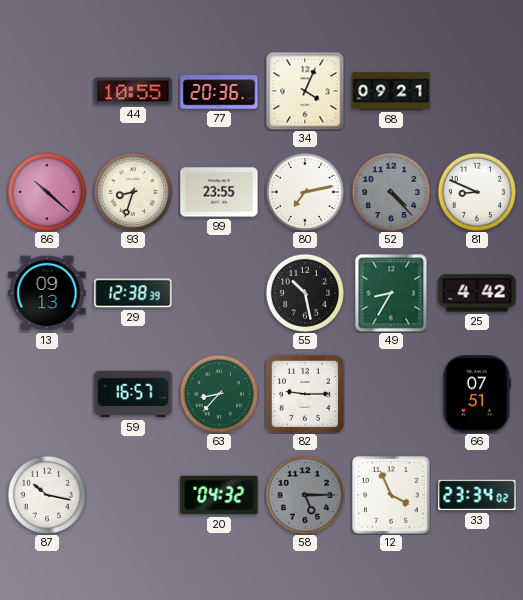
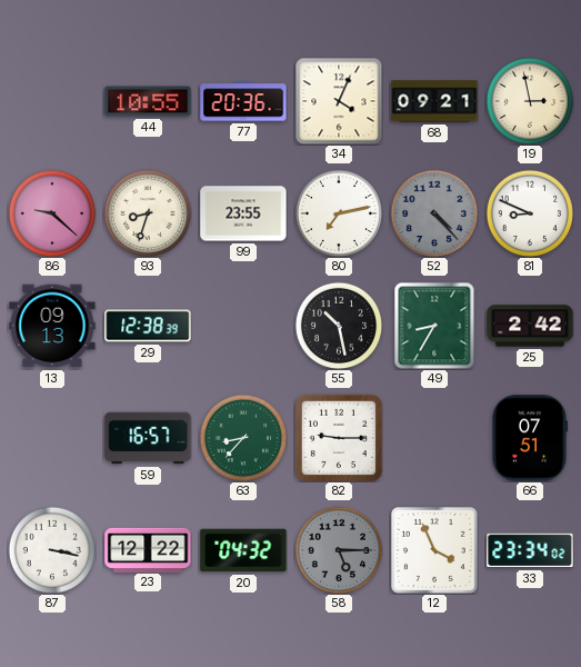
19: none -> 2:58
86: 10:22 -> 9:22
25: 4:42 -> 2:42
87: 10:17 -> 3:17
23: none -> 12:22
